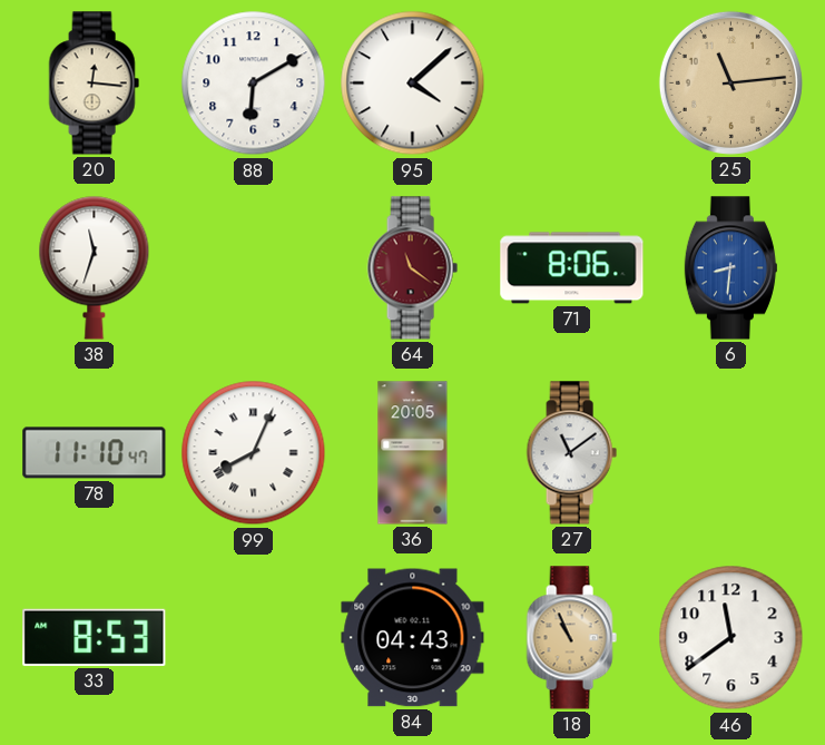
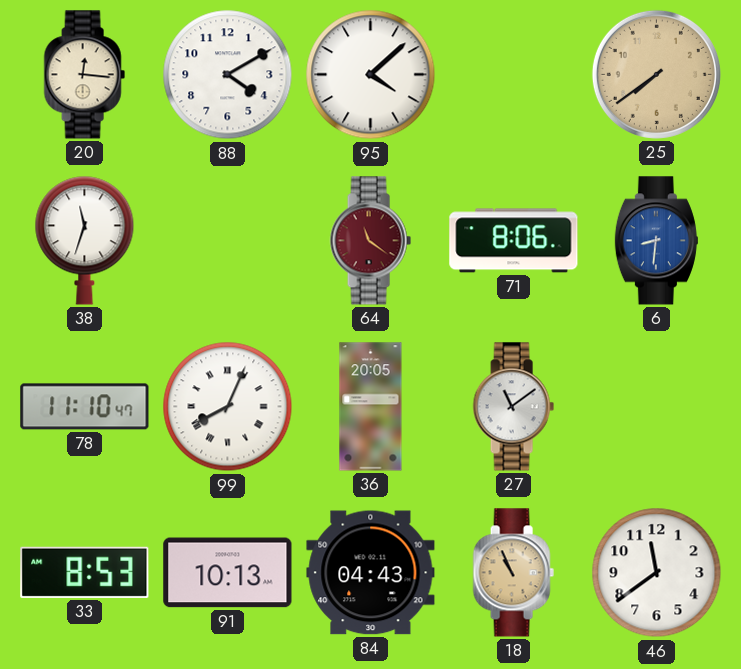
88: 6:10 -> 4:10
25: 11:14 -> 7:39
91: none -> 10:13
